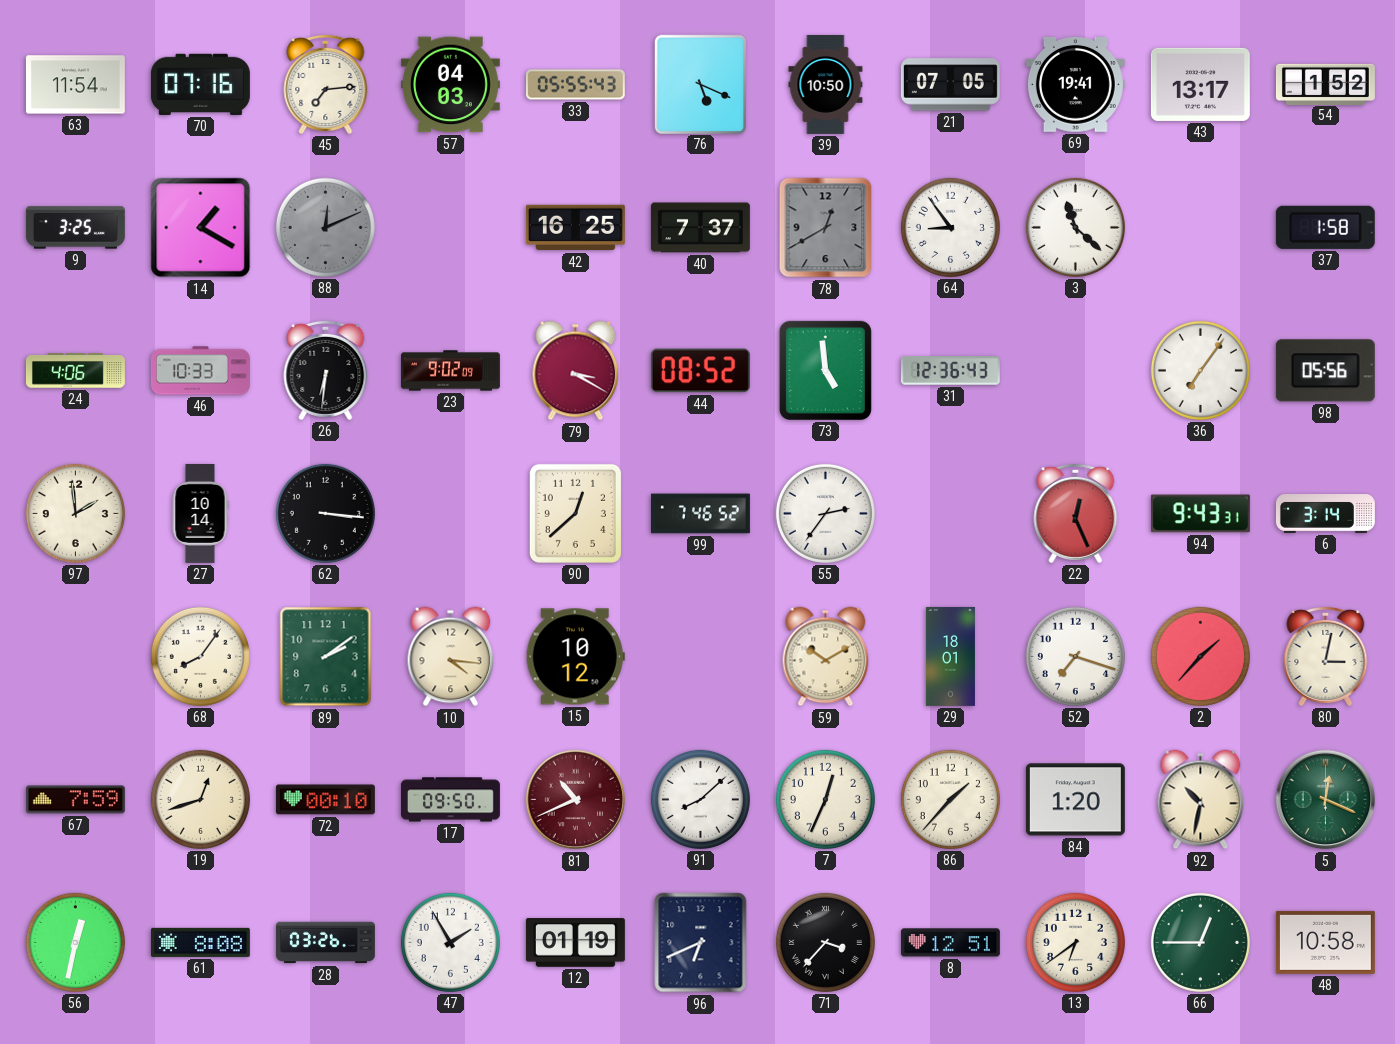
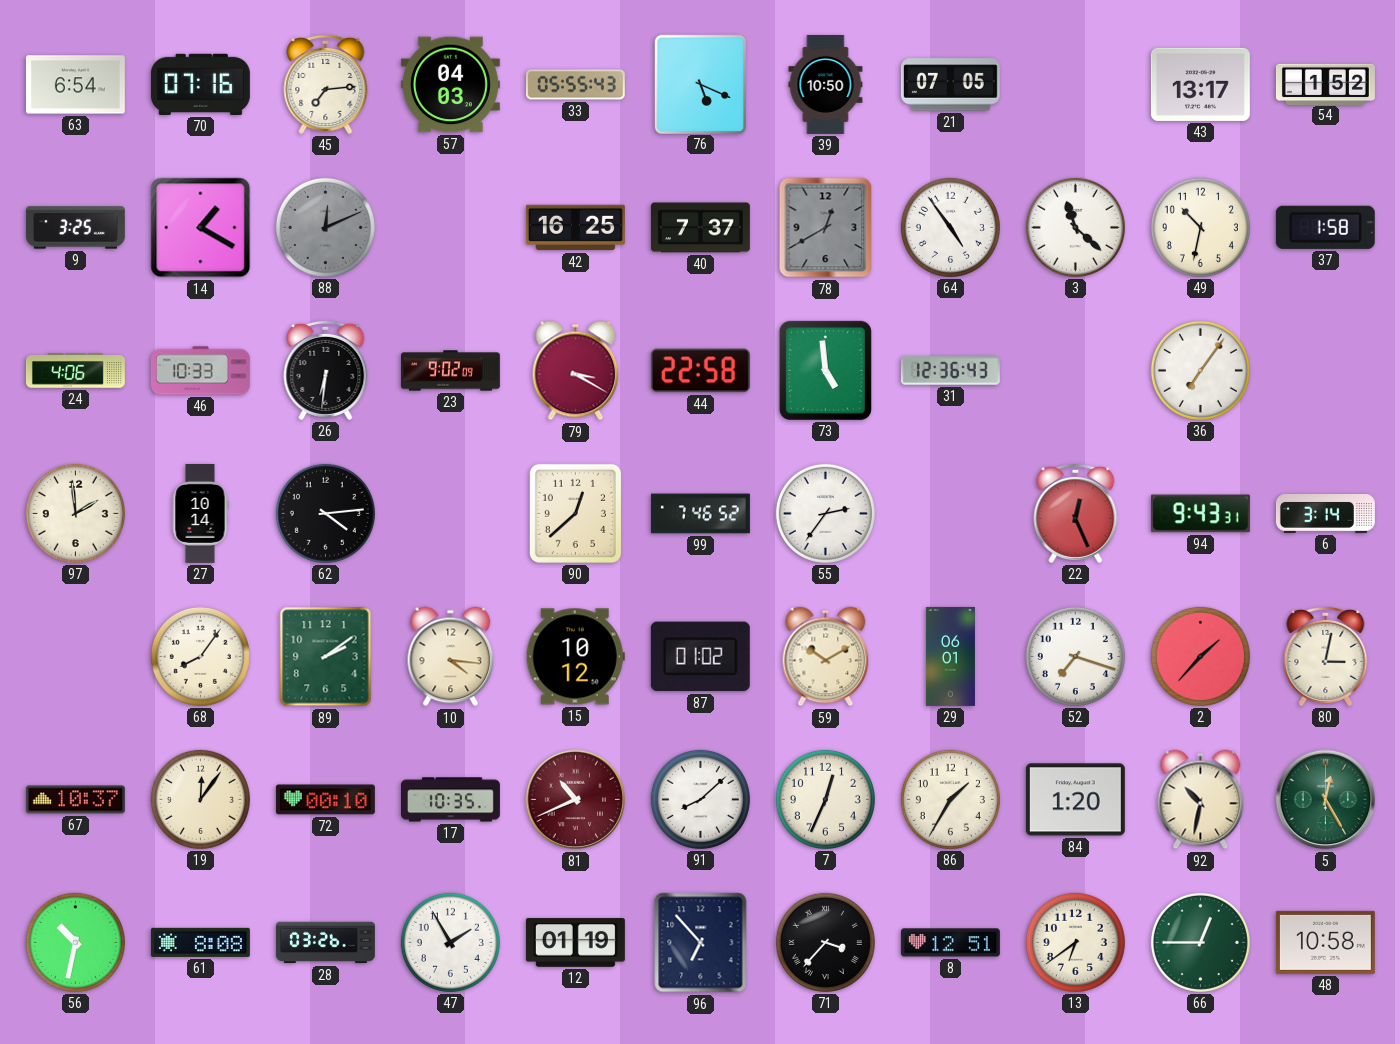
63: 11:54 -> 6:54
69: 19:41 -> none
64: 8:54 -> 4:54
49: none -> 10:32
44: 08:52 -> 22:58
98: 05:56 -> none
62: 3:16 -> 4:14
87: none -> 01:02
29: 18:01 -> 06:01
67: 7:59 -> 10:37
19: 12:42 -> 12:06
17: 09:50 -> 10:35
86: 1:37 -> 1:35
5: 12:19 -> 12:25
56: 12:32 -> 10:32
96: 6:41 -> 6:53
